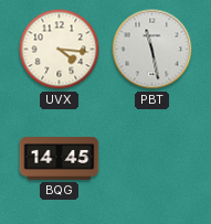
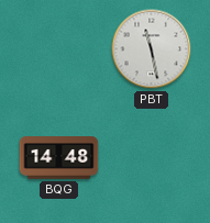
UVX: 4:16 -> none
BQG: 14:45 -> 14:48
